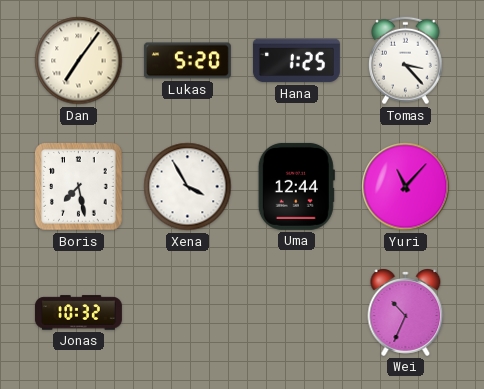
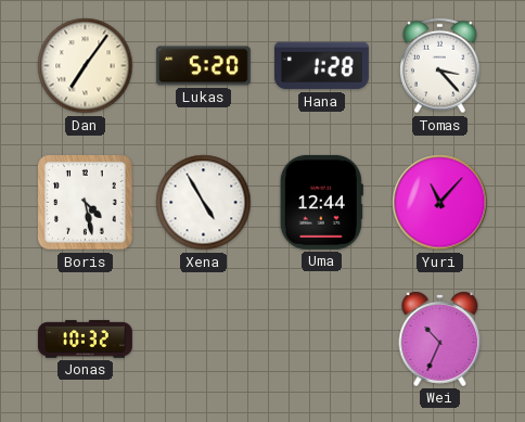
Hana: 1:25 -> 1:28
Boris: 7:28 -> 4:28
Xena: 3:55 -> 4:55
